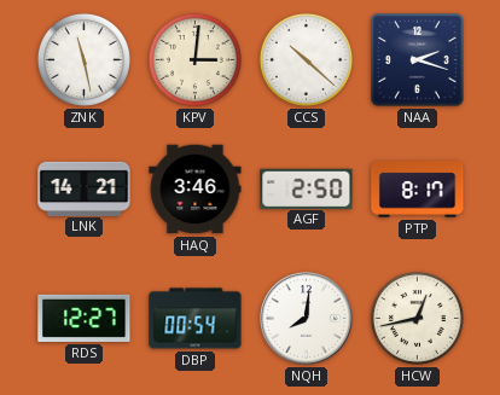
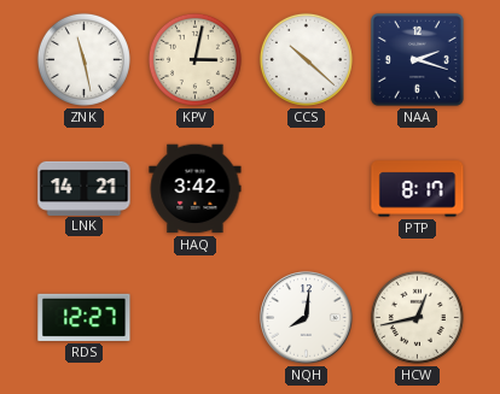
KPV: 3:01 -> 3:02
HAQ: 3:46 -> 3:42
AGF: 2:50 -> none
DBP: 00:54 -> none
